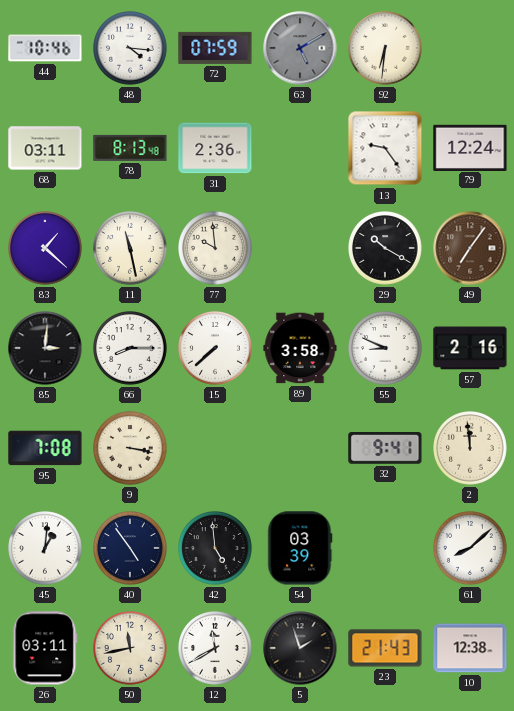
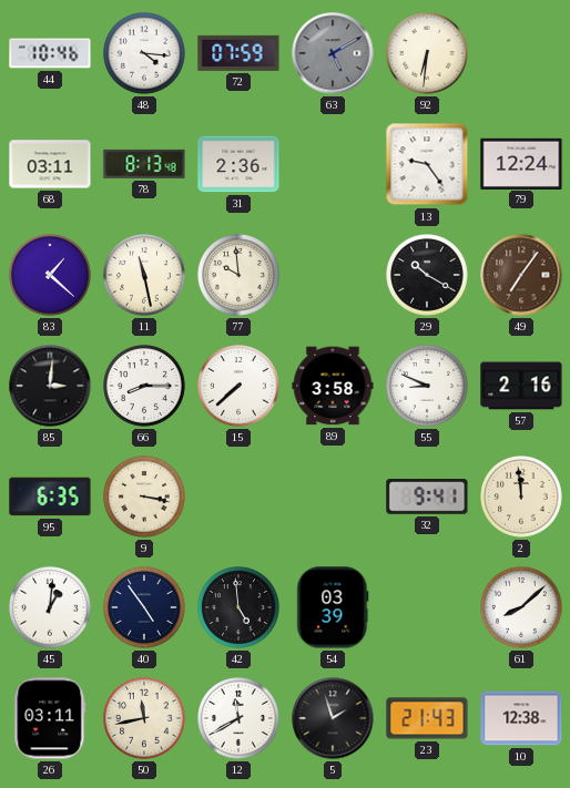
95: 7:08 -> 6:35
